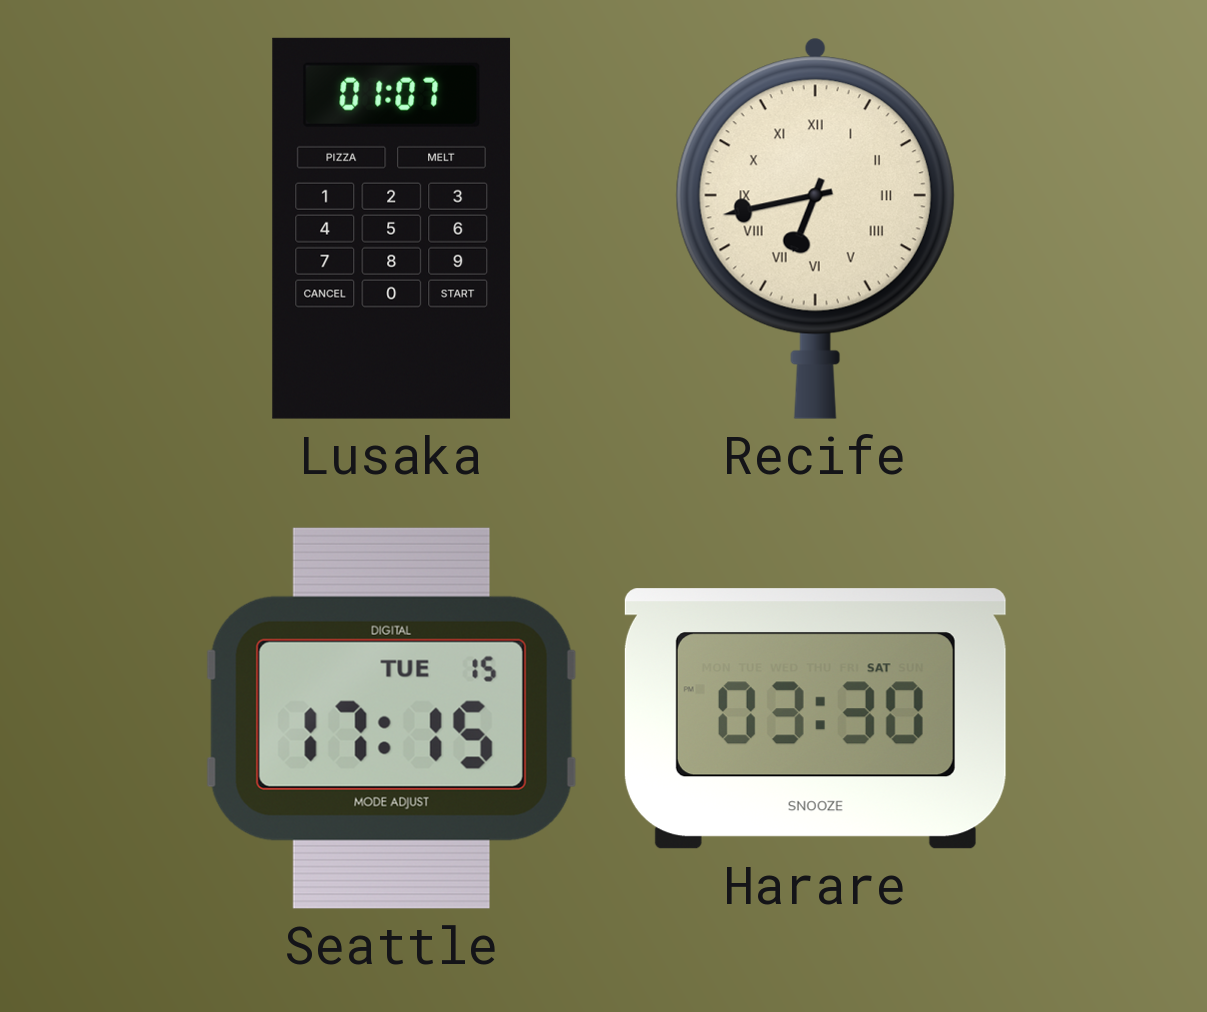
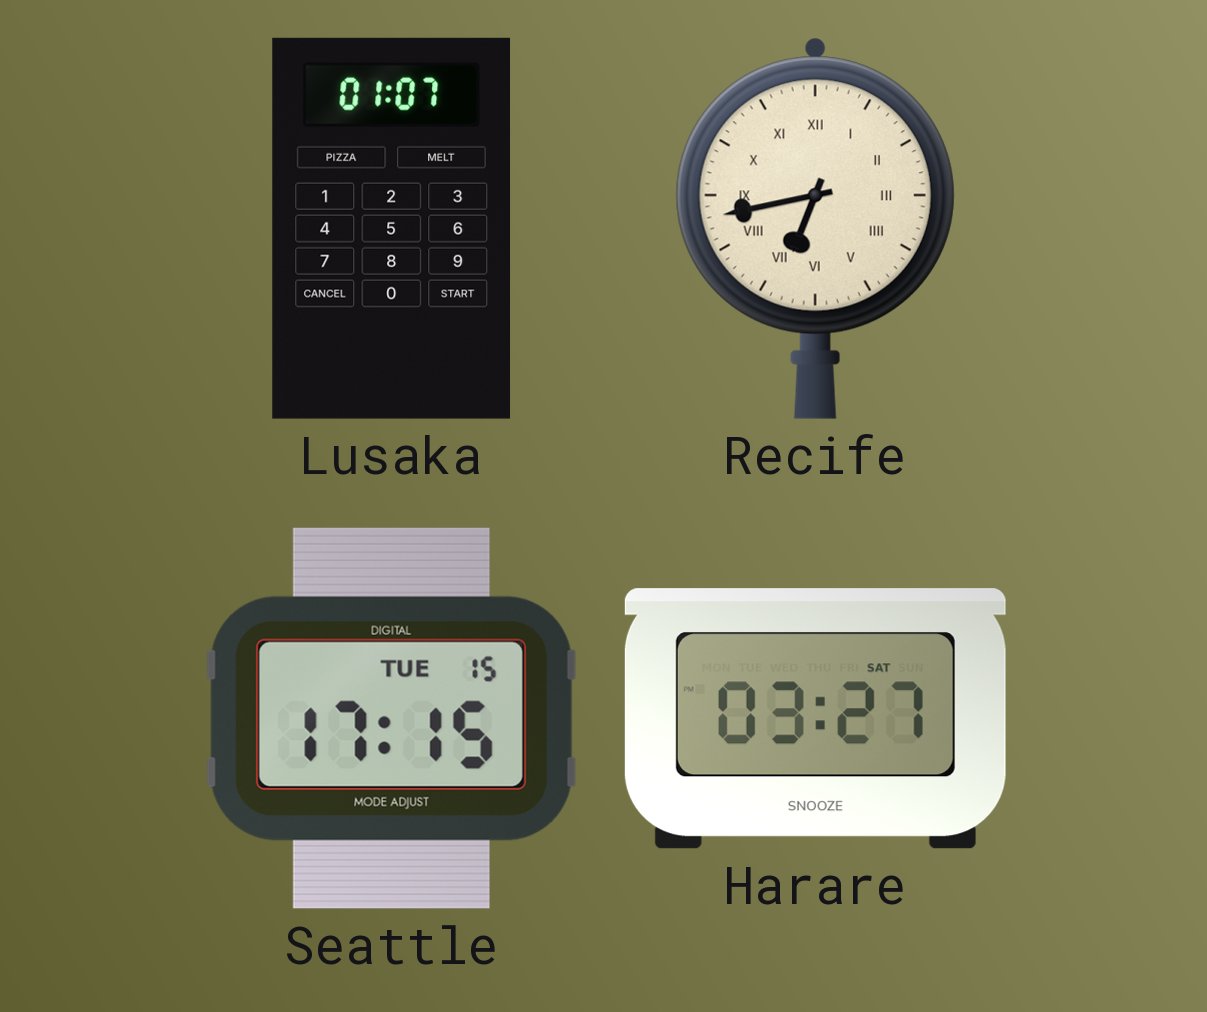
Harare: 03:30 -> 03:27
